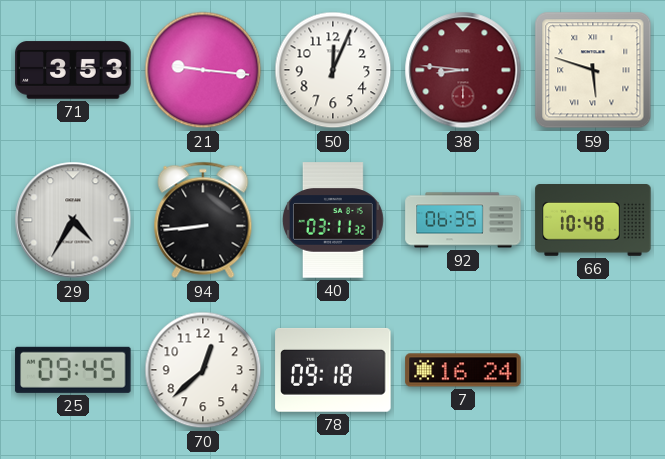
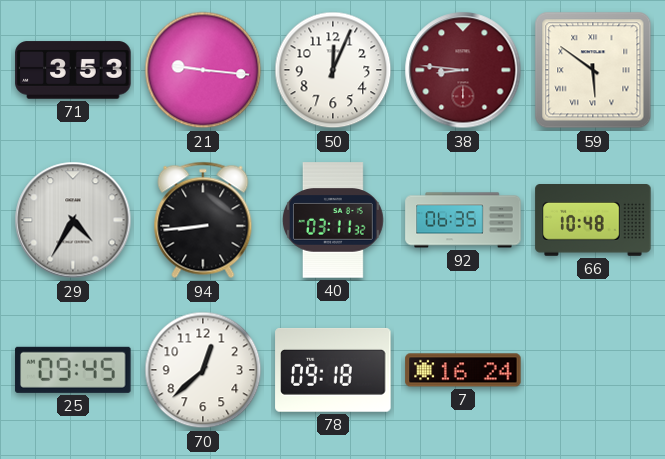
59: 5:48 -> 5:51
